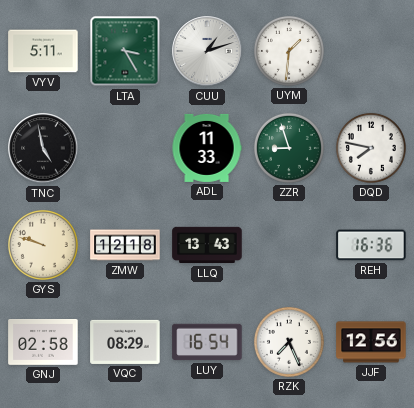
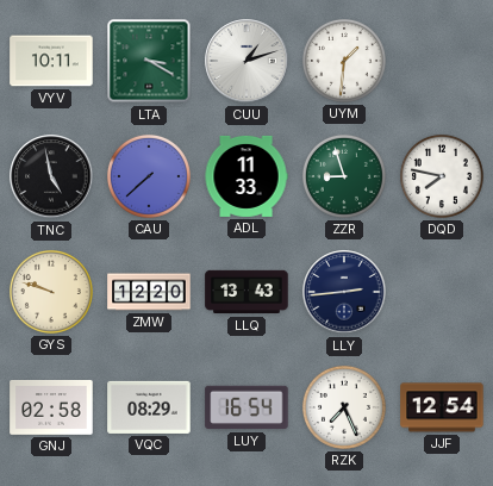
VYV: 5:11 -> 10:11
LTA: 3:25 -> 3:20
CAU: none -> 7:38
ZMW: 12:18 -> 12:20
LLY: none -> 2:44
REH: 16:36 -> none
JJF: 12:56 -> 12:54
